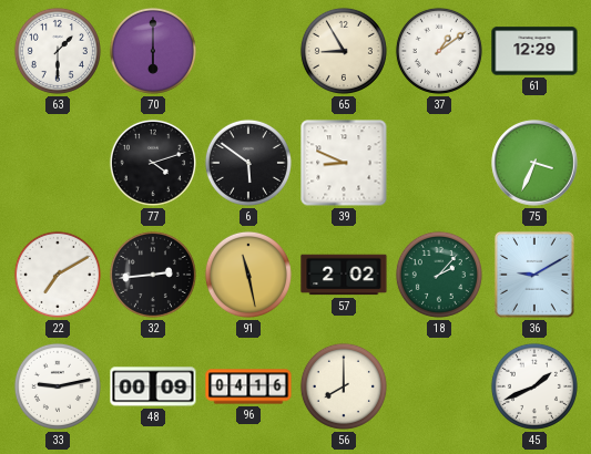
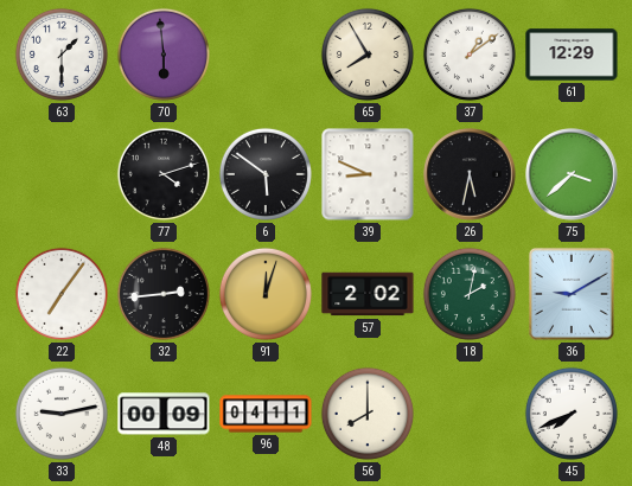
70: 6:00 -> 5:59
65: 8:55 -> 7:55
26: none -> 5:32
75: 3:34 -> 3:38
22: 7:10 -> 7:06
91: 11:28 -> 12:03
18: 2:07 -> 2:02
96: 04:16 -> 04:11
45: 1:41 -> 7:41
